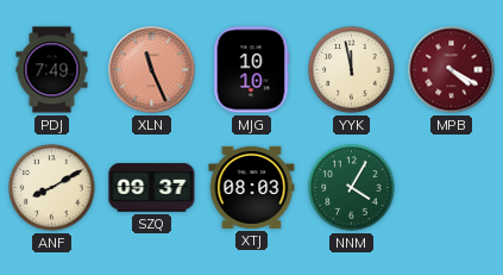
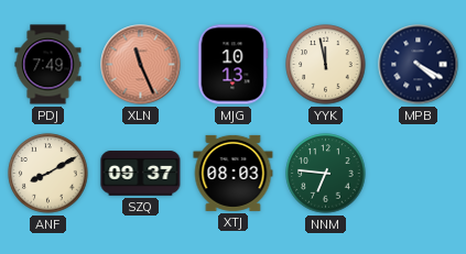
MJG: 10:10 -> 10:13
MPB dial: burgundy -> navy
NNM: 4:05 -> 6:46
